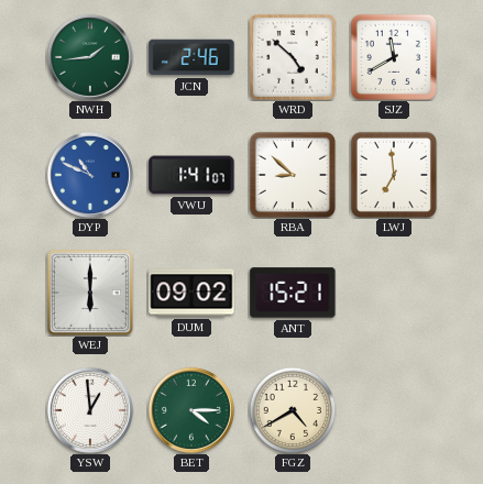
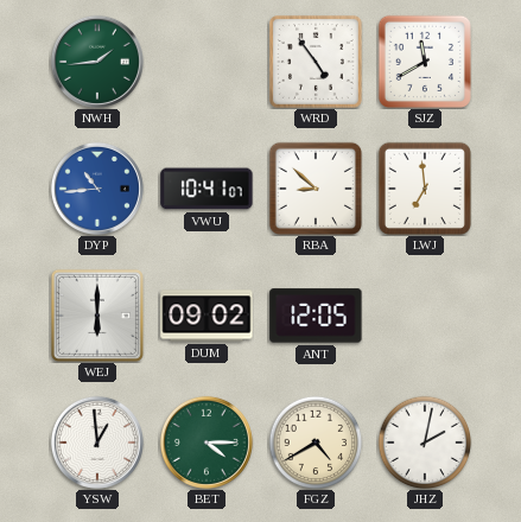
JCN: 2:46 -> none
WRD: 4:52 -> 4:54
DYP: 10:49 -> 10:44
VWU: 1:41 -> 10:41
ANT: 15:21 -> 12:05
JHZ: none -> 2:02
